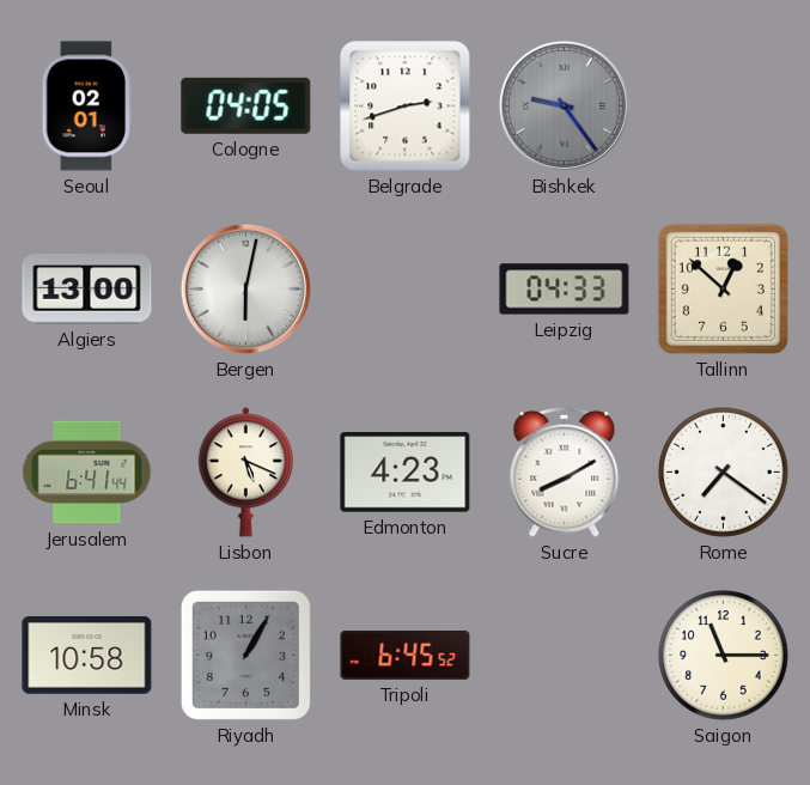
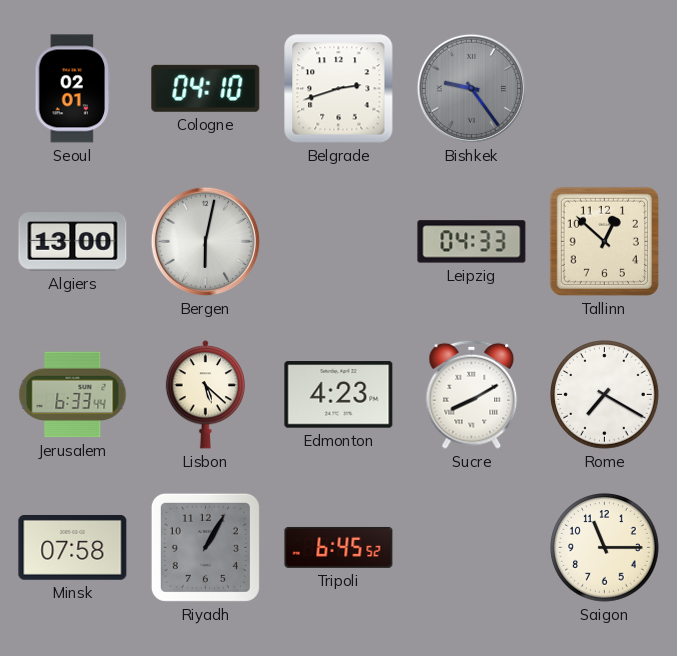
Cologne: 04:05 -> 04:10
Jerusalem: 6:41 -> 6:33
Lisbon: 5:19 -> 5:22
Rome: 7:21 -> 7:20
Minsk: 10:58 -> 07:58
